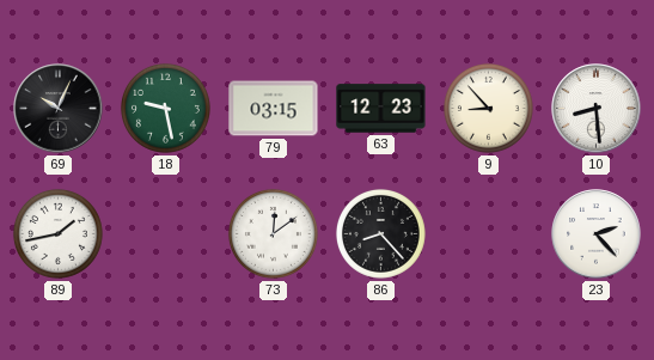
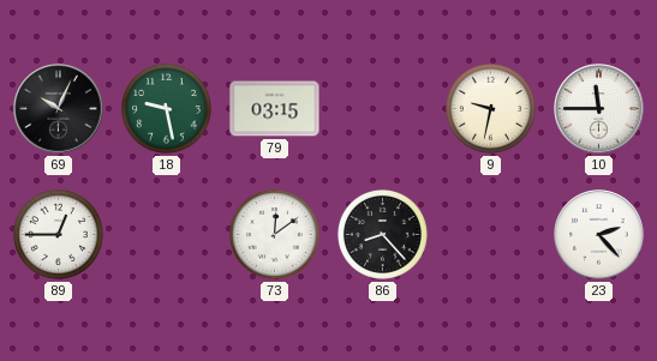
63: 12:23 -> none
9: 8:53 -> 9:32
10: 8:29 -> 11:45
89: 1:43 -> 12:45
